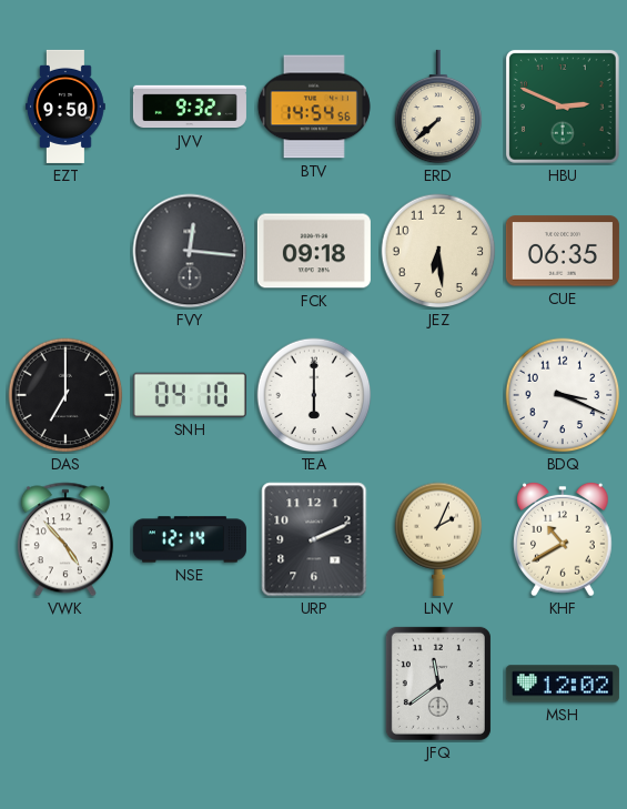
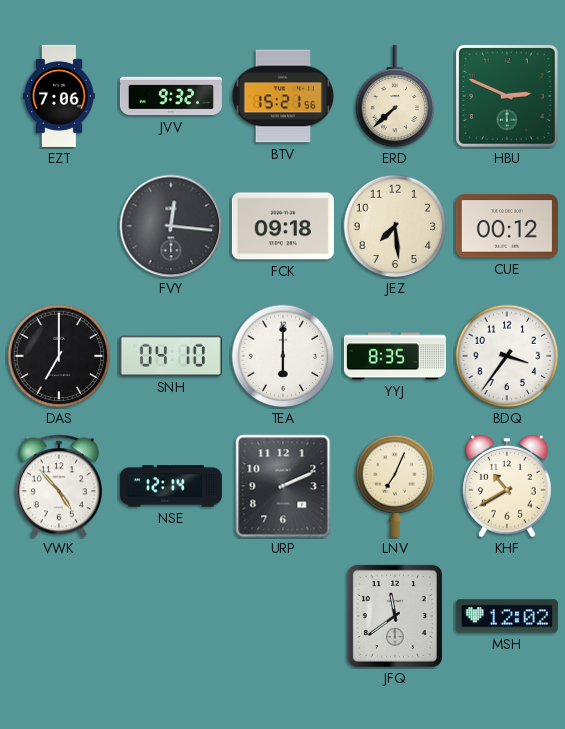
EZT: 9:50 -> 7:06
BTV: 14:54 -> 15:21
JEZ: 6:29 -> 7:29
CUE: 06:35 -> 00:12
YYJ: none -> 8:35
BDQ: 3:19 -> 3:36
LNV: 2:04 -> 7:04
